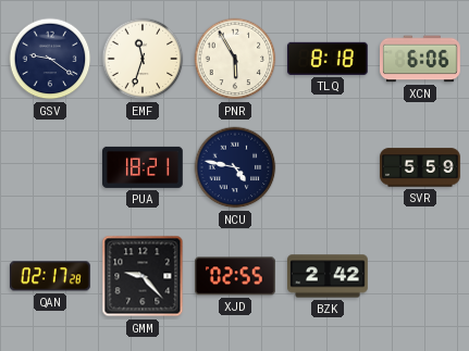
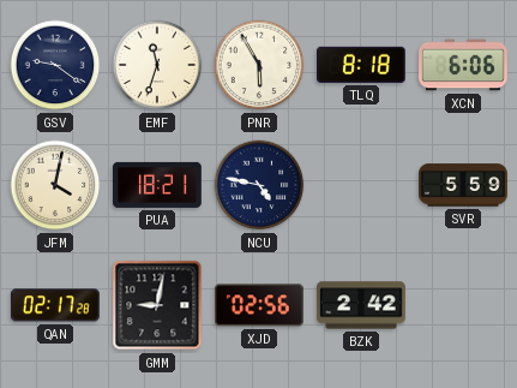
JFM: none -> 4:02
GMM: 9:23 -> 9:02
XJD: 02:55 -> 02:56
